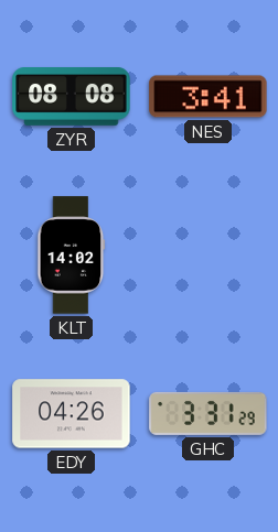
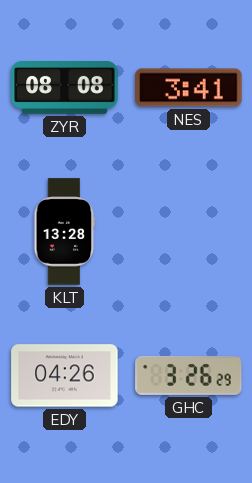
KLT: 14:02 -> 13:28
GHC: 3:31 -> 3:26
